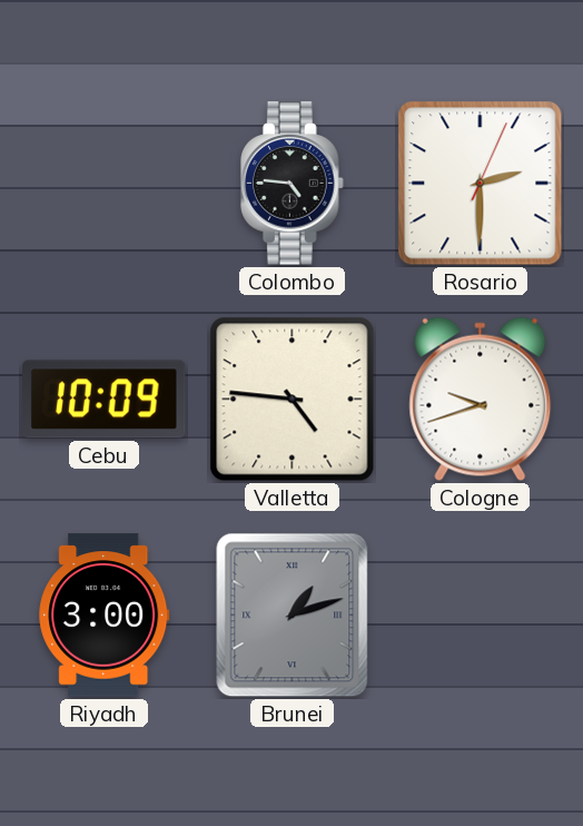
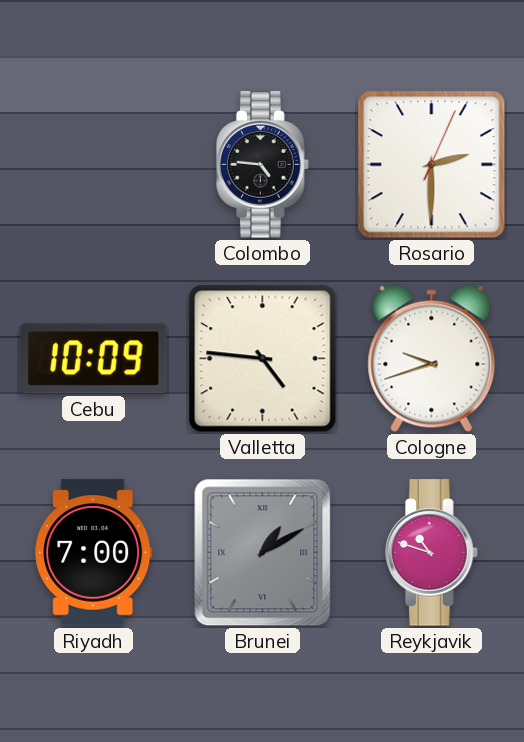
Riyadh: 3:00 -> 7:00
Brunei: 1:12 -> 1:10
Reykjavik: none -> 10:48
